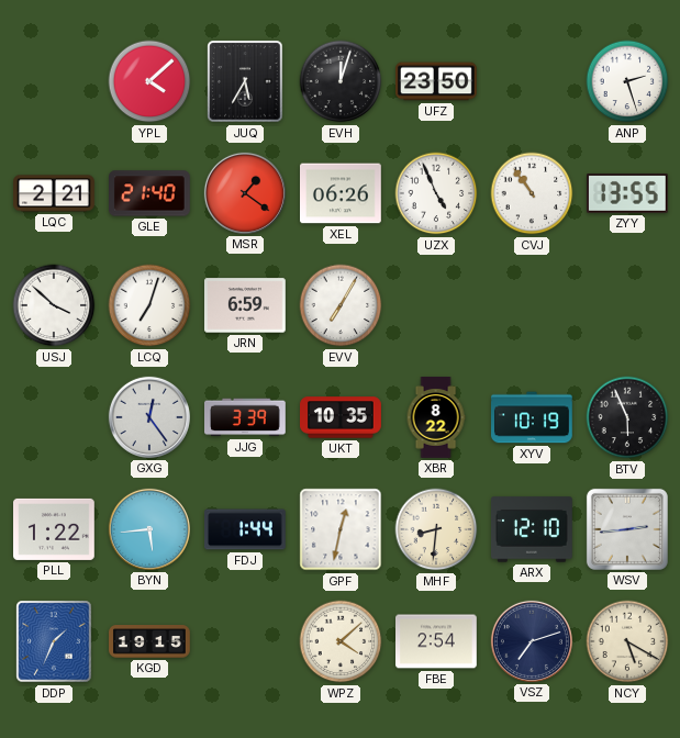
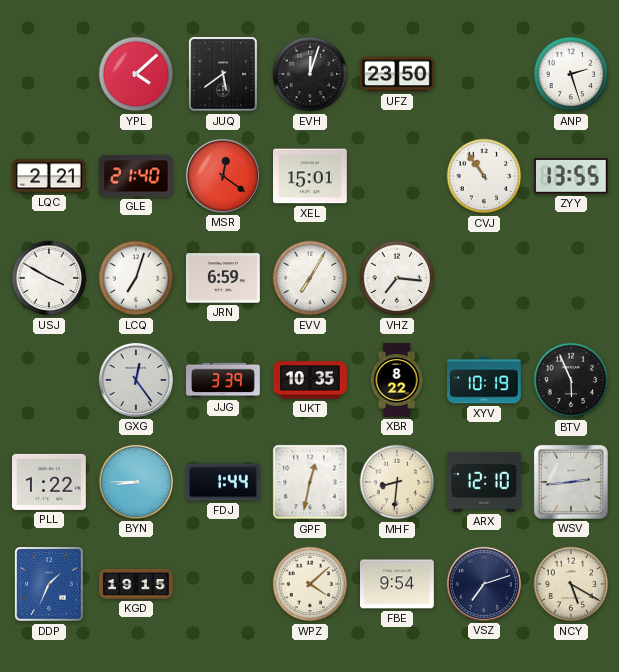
JUQ: 5:35 -> 5:39
MSR: 1:21 -> 12:21
XEL: 06:26 -> 15:01
UZX: 4:56 -> none
USJ: 3:52 -> 3:50
VHZ: none -> 7:16
BYN: 5:44 -> 8:45
FBE: 2:54 -> 9:54
